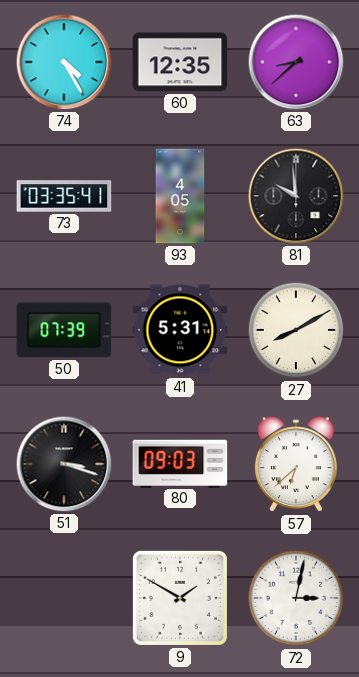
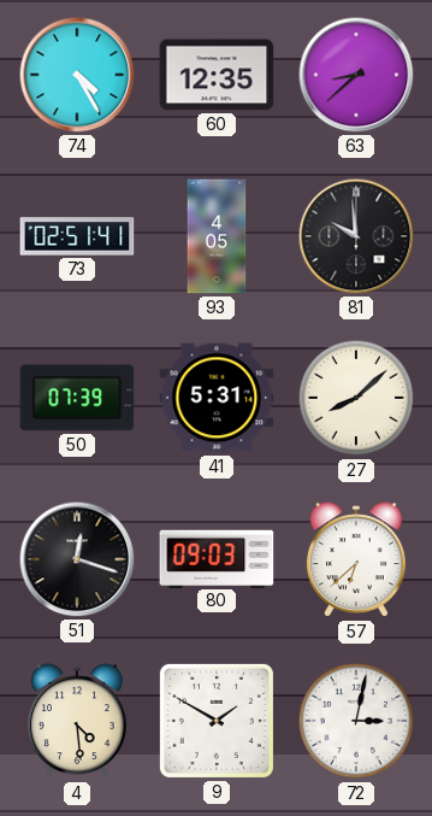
73: 03:35 -> 02:51
27: 8:10 -> 8:08
51: 3:18 -> 12:18
4: none -> 4:29
